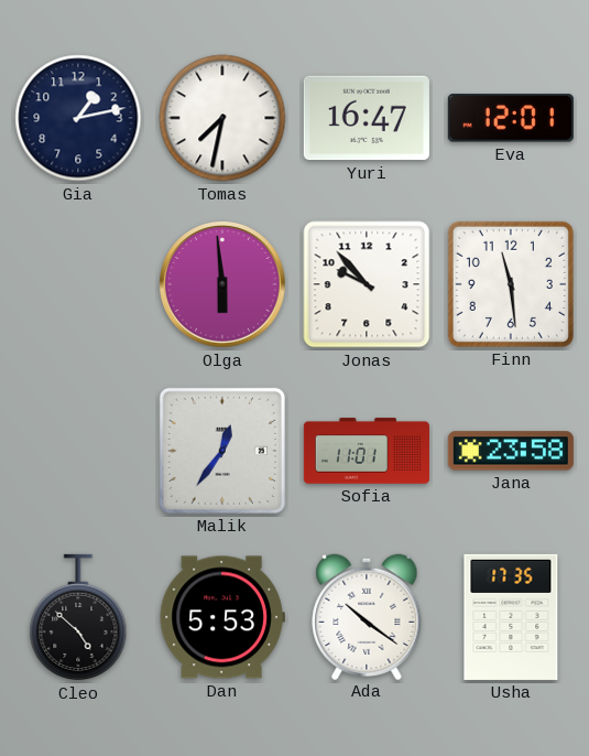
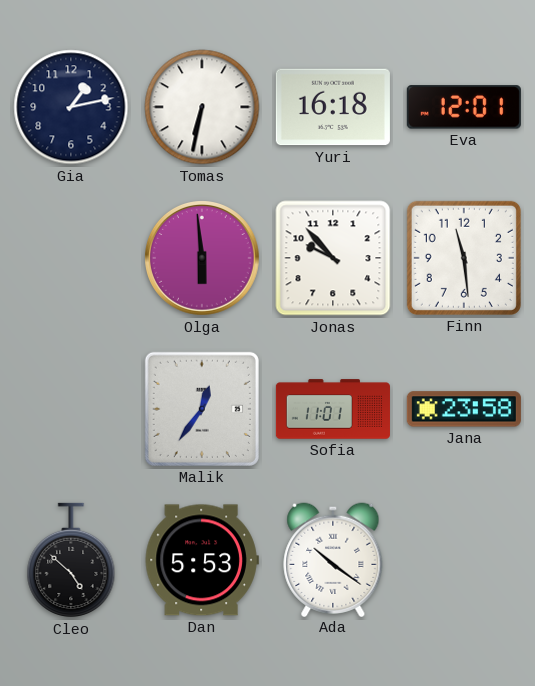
Tomas: 7:32 -> 6:32
Yuri: 16:47 -> 16:18
Usha: 17:35 -> none
